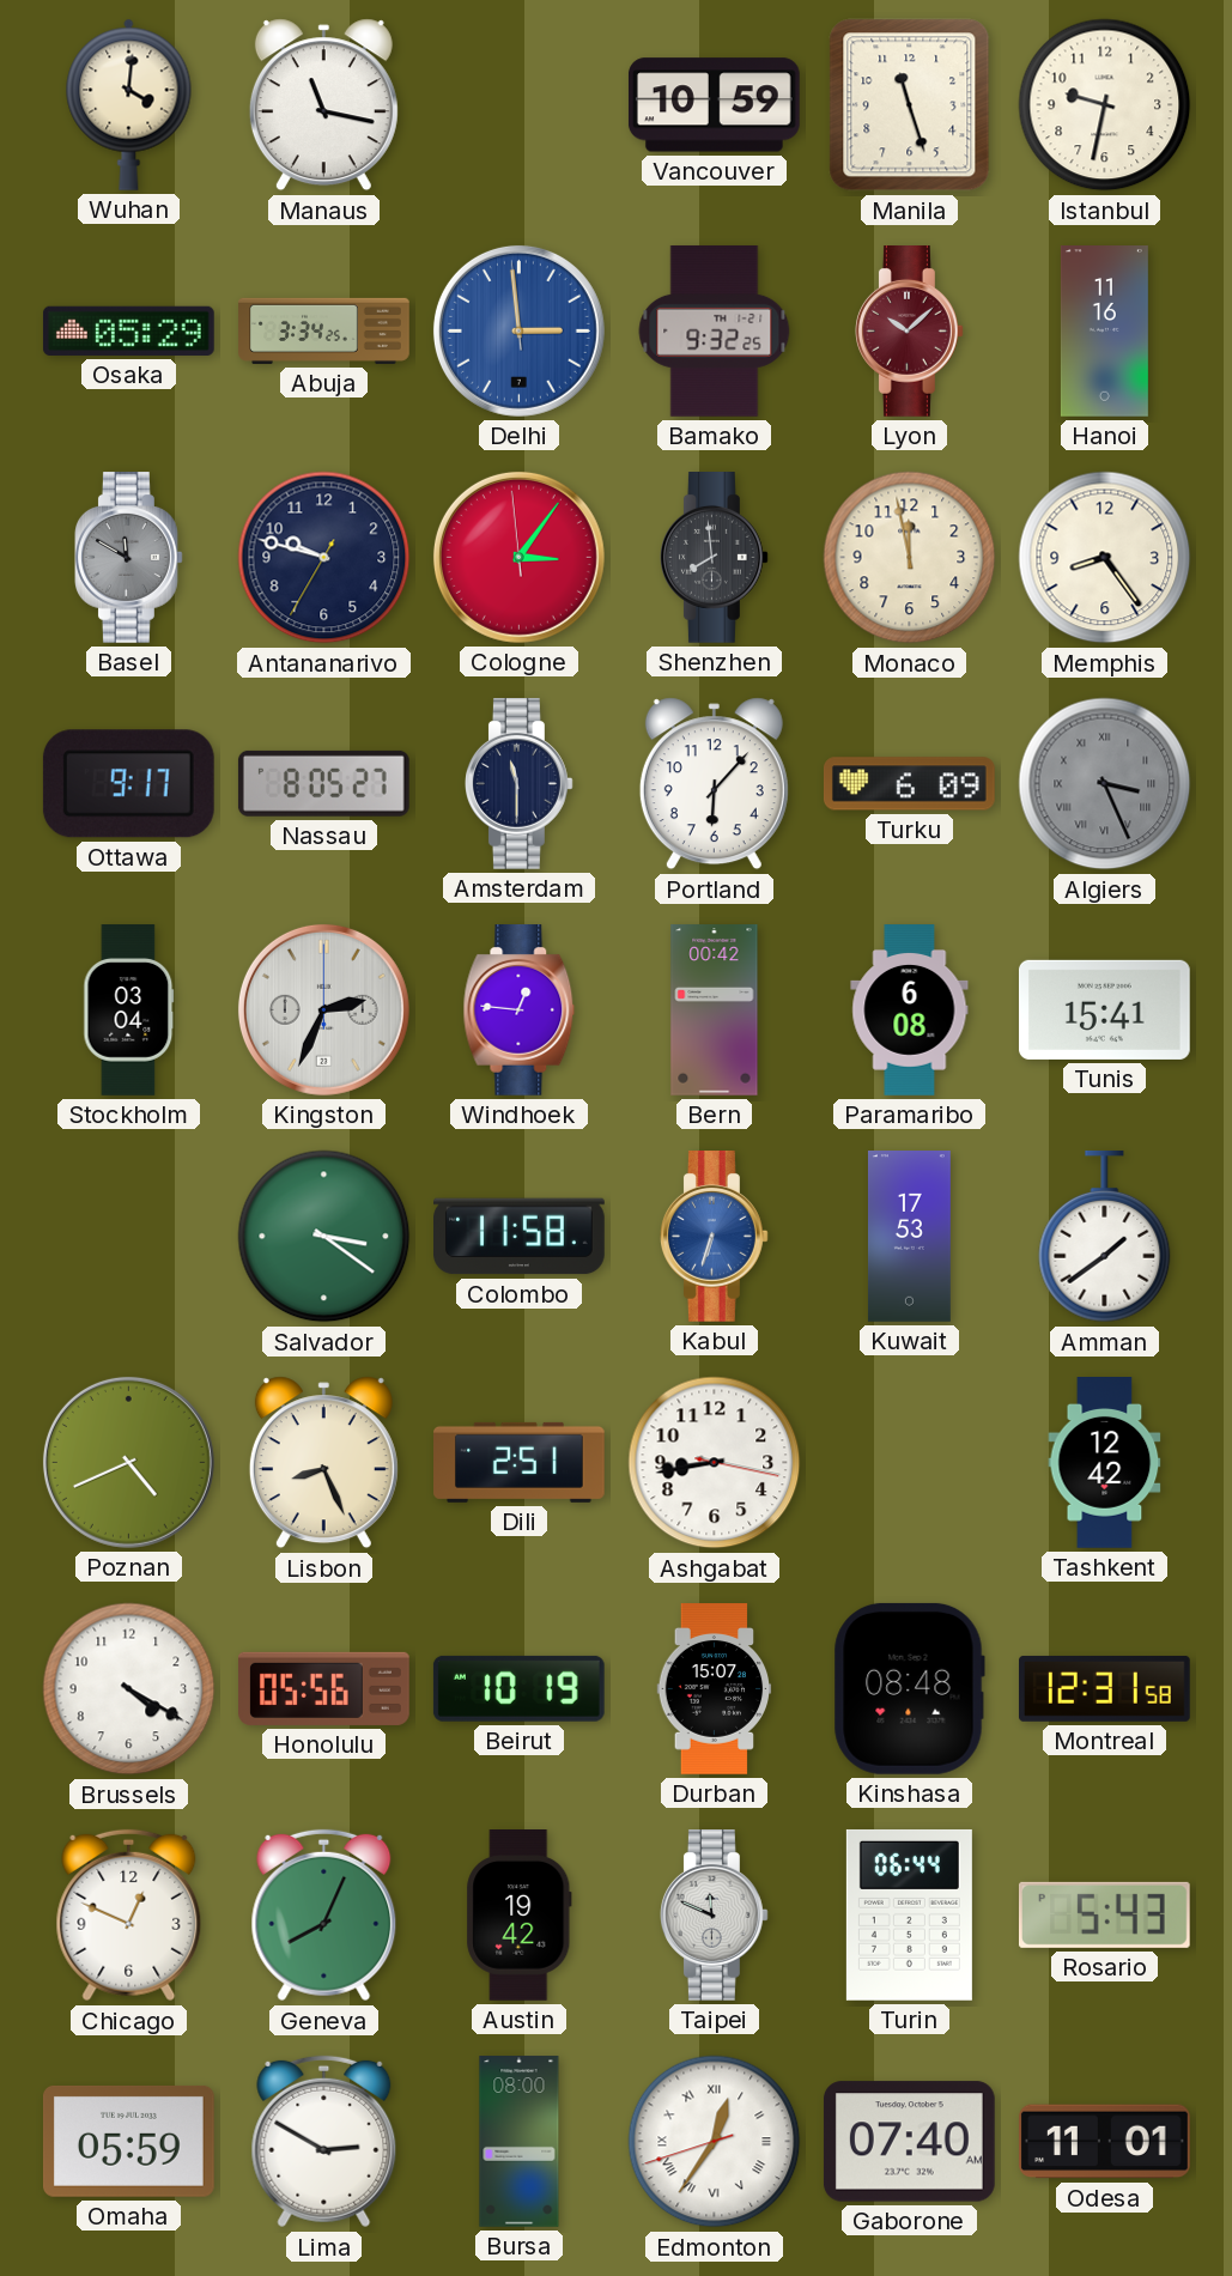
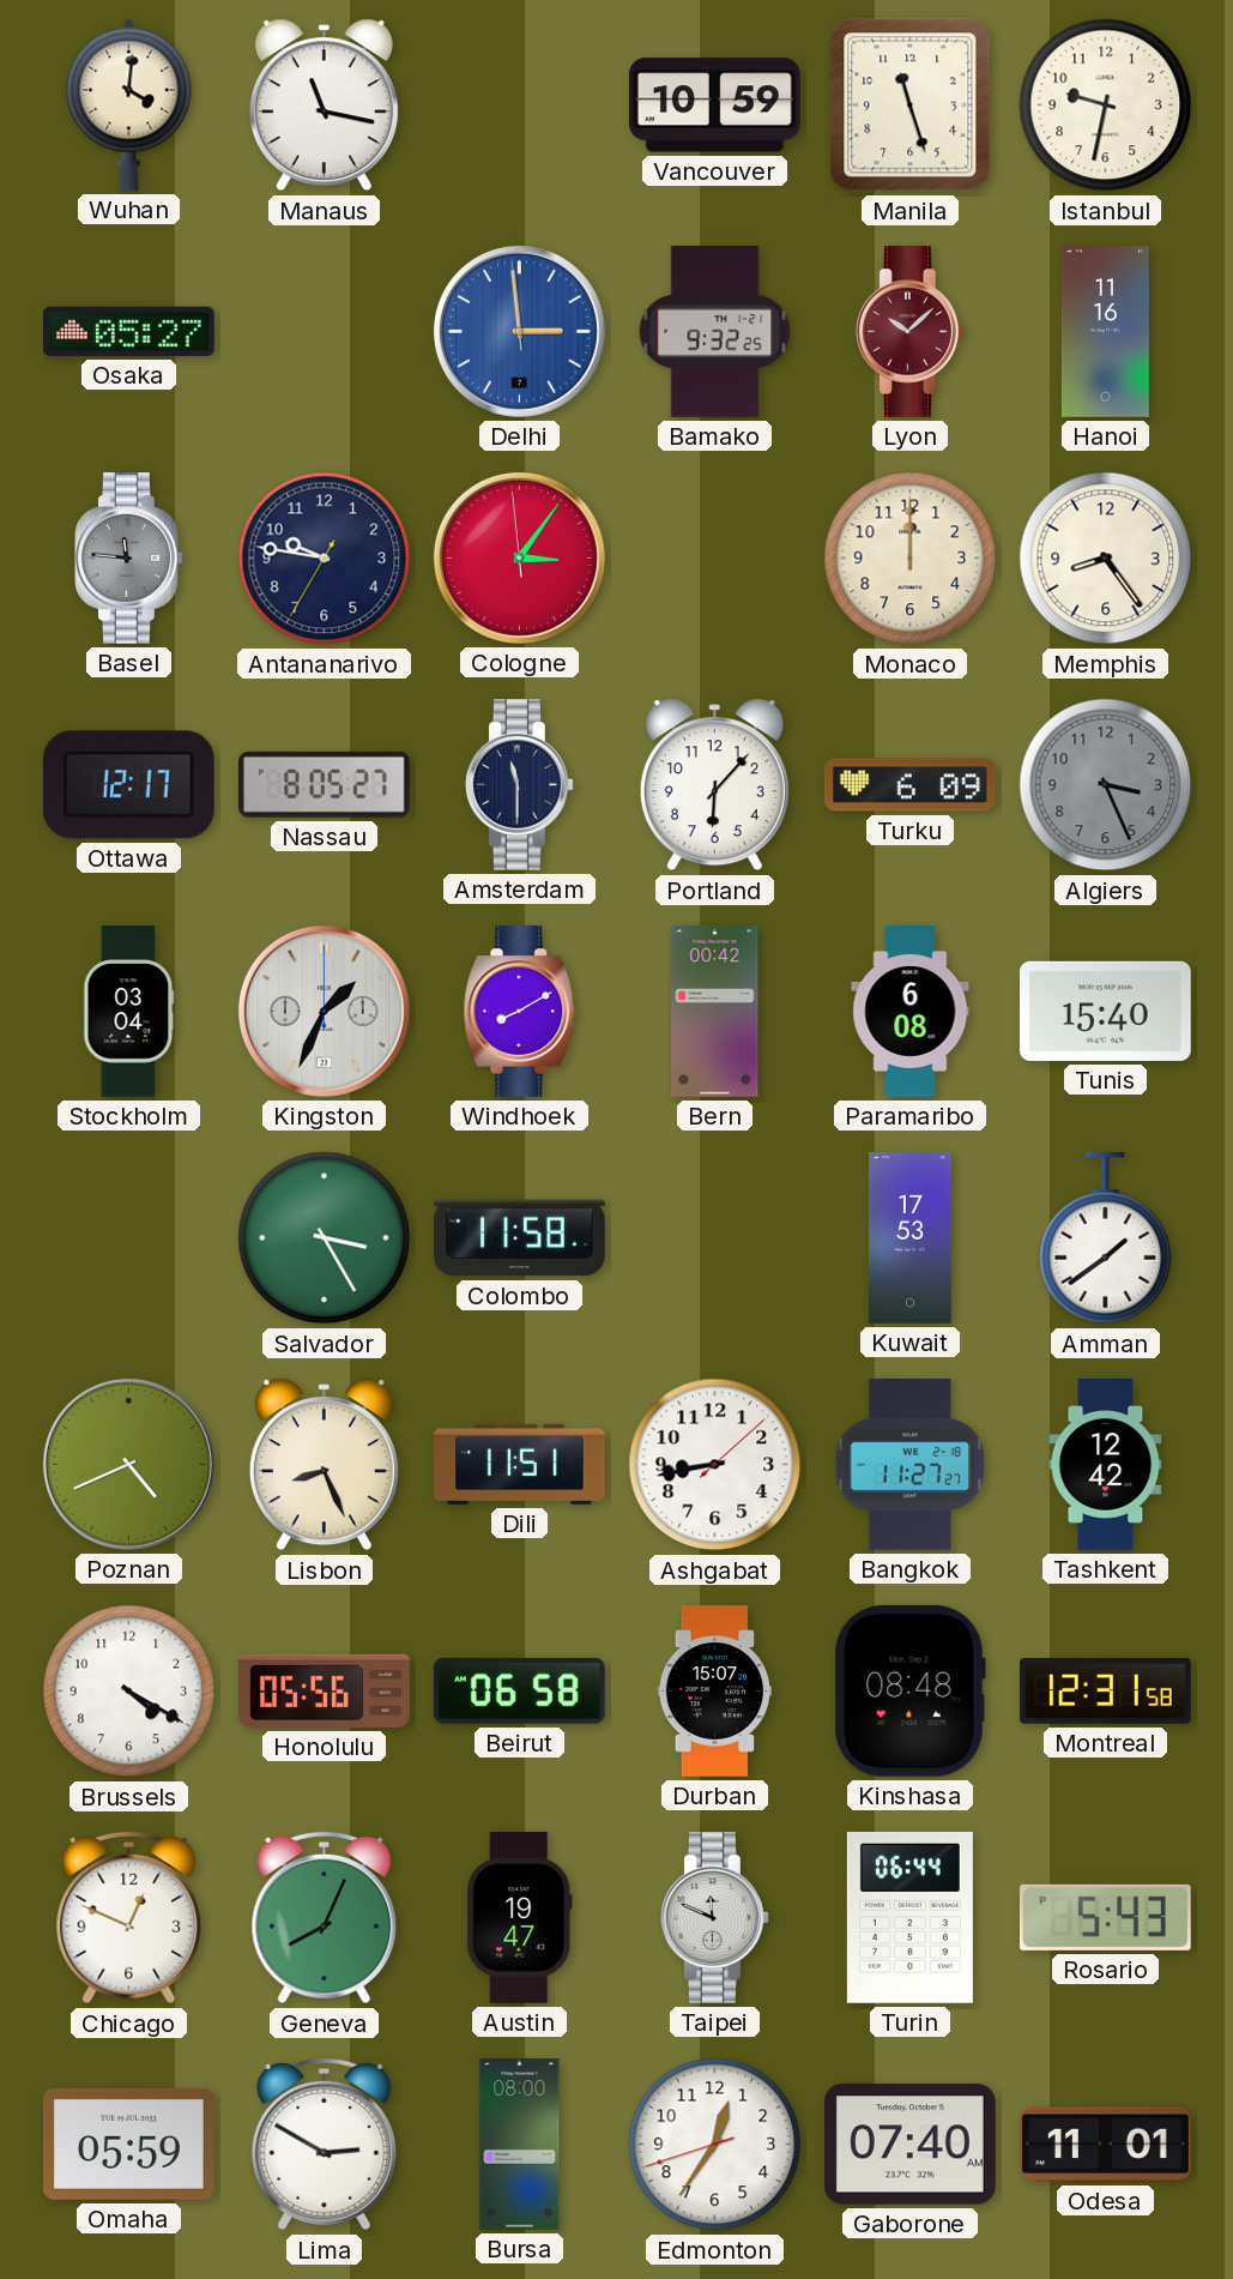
Osaka: 05:29 -> 05:27
Abuja: 3:34 -> none
Basel: 11:50 -> 11:46
Antananarivo: 9:47 -> 9:46
Shenzhen: 7:59 -> none
Monaco: 11:58 -> 12:00
Ottawa: 9:17 -> 12:17
Algiers numerals: Roman -> Arabic
Kingston: 2:34 -> 1:34
Windhoek: 12:46 -> 8:10
Tunis: 15:41 -> 15:40
Salvador: 3:21 -> 3:25
Kabul: 6:33 -> none
Dili: 2:51 -> 11:51
Ashgabat: 8:43:17 -> 8:43:08
Bangkok: none -> 11:27
Beirut: 10:19 -> 06:58
Austin: 19:42 -> 19:47
Edmonton numerals: Roman -> Arabic
